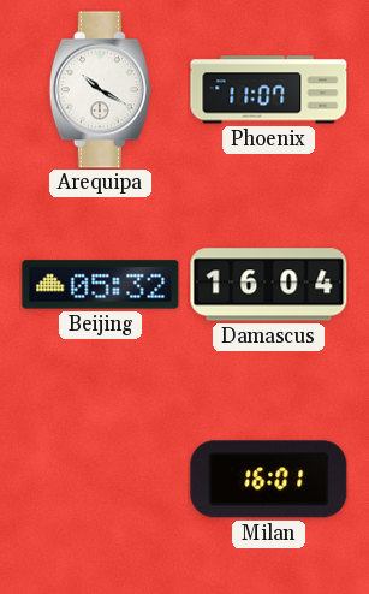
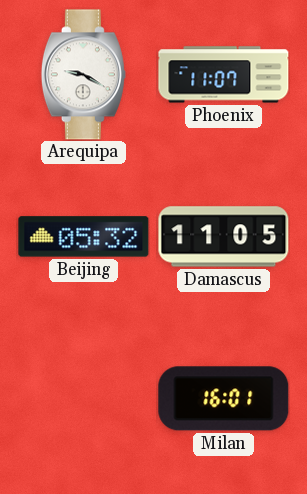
Arequipa: 10:20 -> 9:20
Damascus: 16:04 -> 11:05
